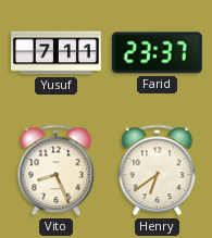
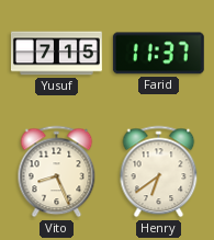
Yusuf: 7:11 -> 7:15
Farid: 23:37 -> 11:37
